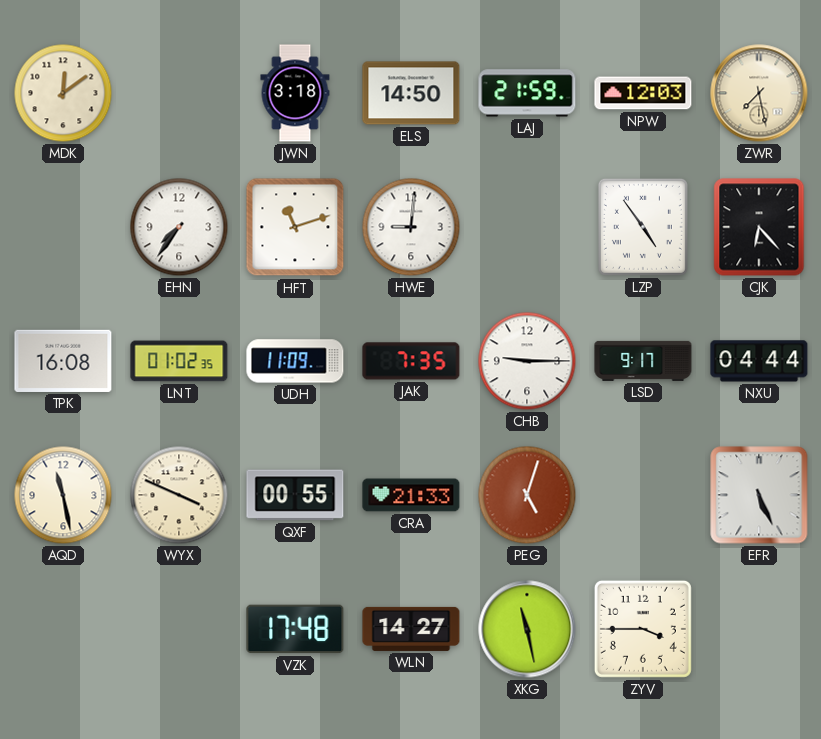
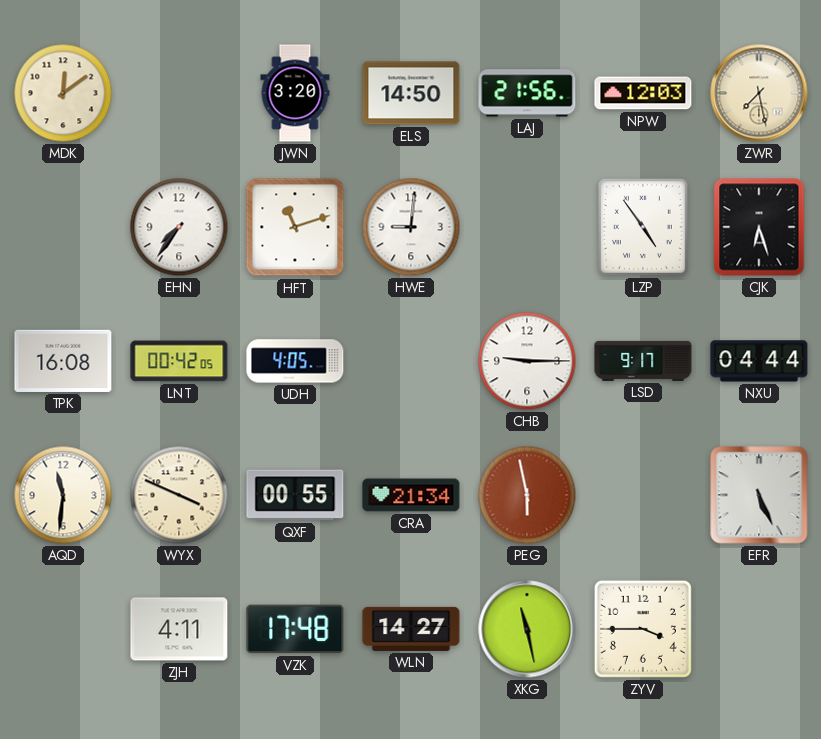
JWN: 3:18 -> 3:20
LAJ: 21:59 -> 21:56
CJK: 6:23 -> 6:27
LNT: 01:02 -> 00:42
UDH: 11:09 -> 4:05
JAK: 7:35 -> none
AQD: 11:28 -> 11:31
CRA: 21:33 -> 21:34
PEG: 5:03 -> 5:58
ZJH: none -> 4:11
